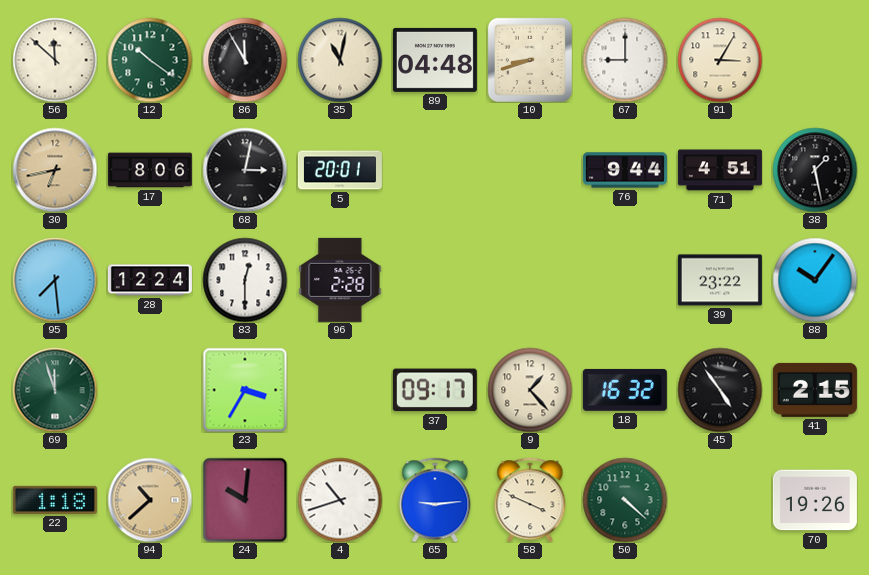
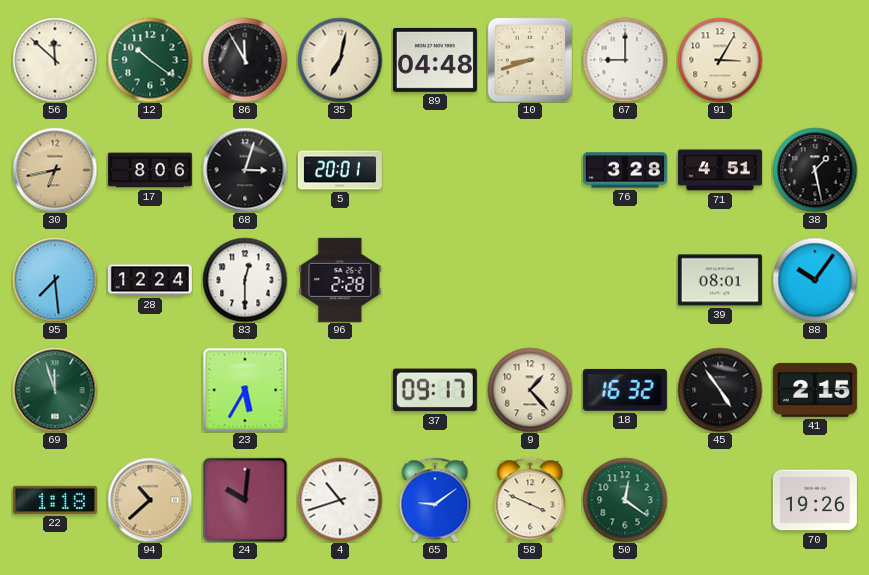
35: 11:02 -> 7:02
68: 3:02 -> 3:03
76: 9:44 -> 3:28
39: 23:22 -> 08:01
23: 3:35 -> 5:35
65: 9:14 -> 9:09
50: 4:22 -> 12:21
